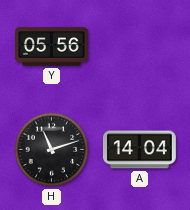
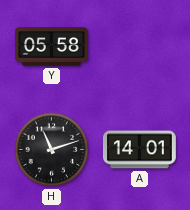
Y: 05:56 -> 05:58
A: 14:04 -> 14:01
